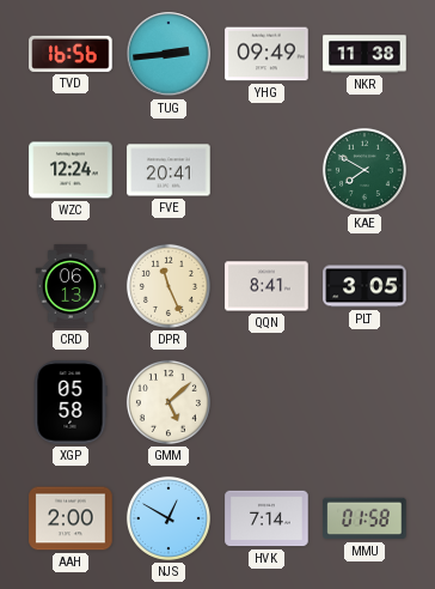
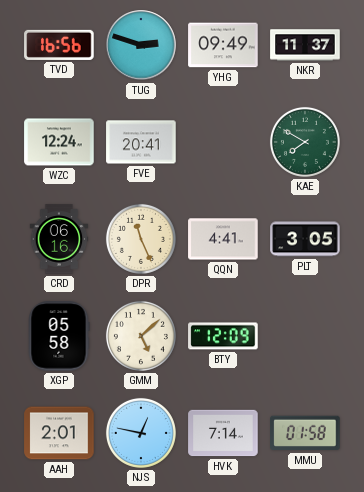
TUG: 2:44 -> 2:48
NKR: 11:38 -> 11:37
CRD: 06:13 -> 06:16
QQN: 8:41 -> 4:41
BTY: none -> 12:09
AAH: 2:00 -> 2:01
NJS: 12:50 -> 12:47
